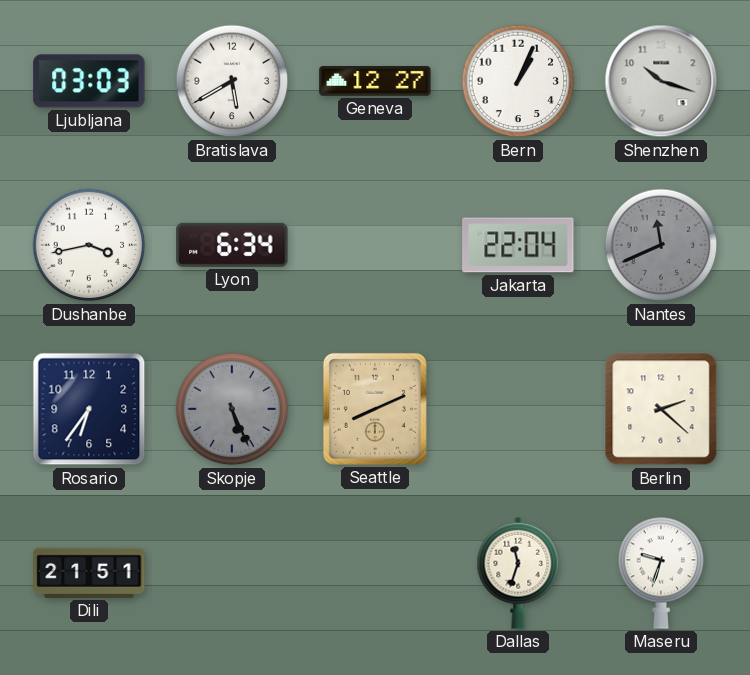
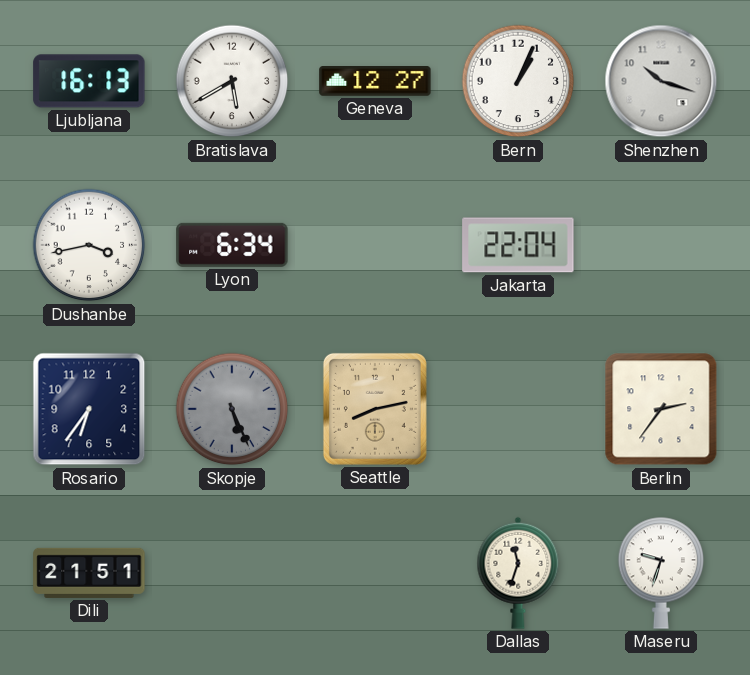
Ljubljana: 03:03 -> 16:13
Nantes: 11:41 -> none
Seattle: 8:11 -> 8:13
Berlin: 2:22 -> 2:36
